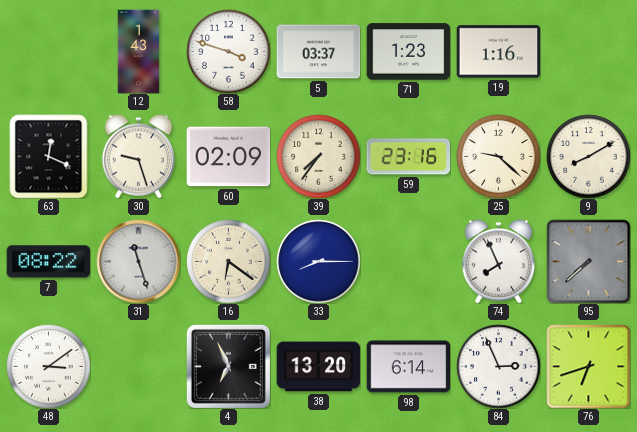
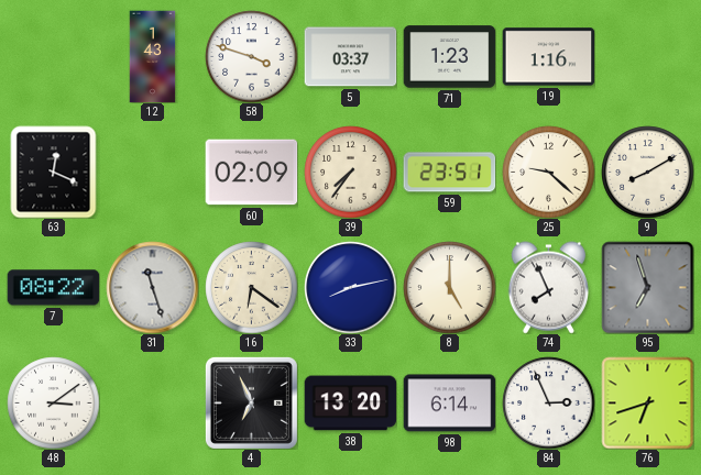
30: 9:27 -> none
59: 23:16 -> 23:51
33: 8:15 -> 8:13
8: none -> 5:00
95: 7:38 -> 6:57
